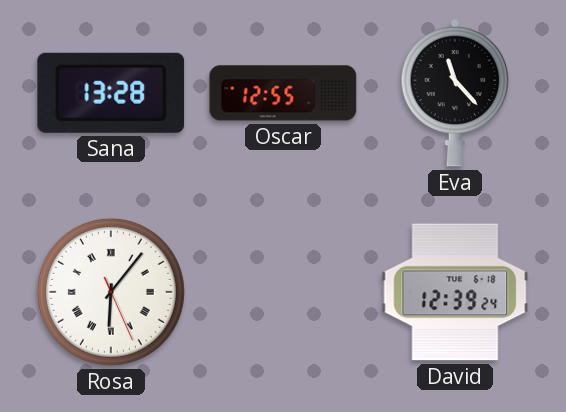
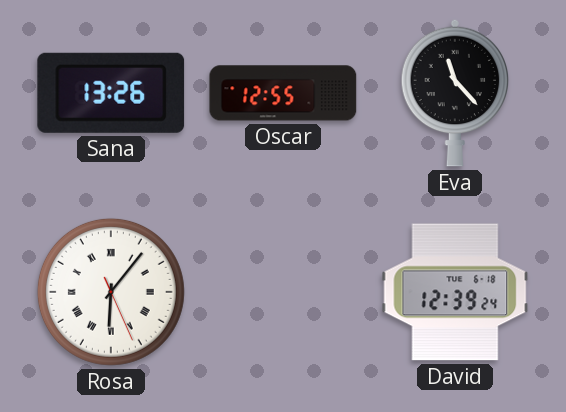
Sana: 13:28 -> 13:26
